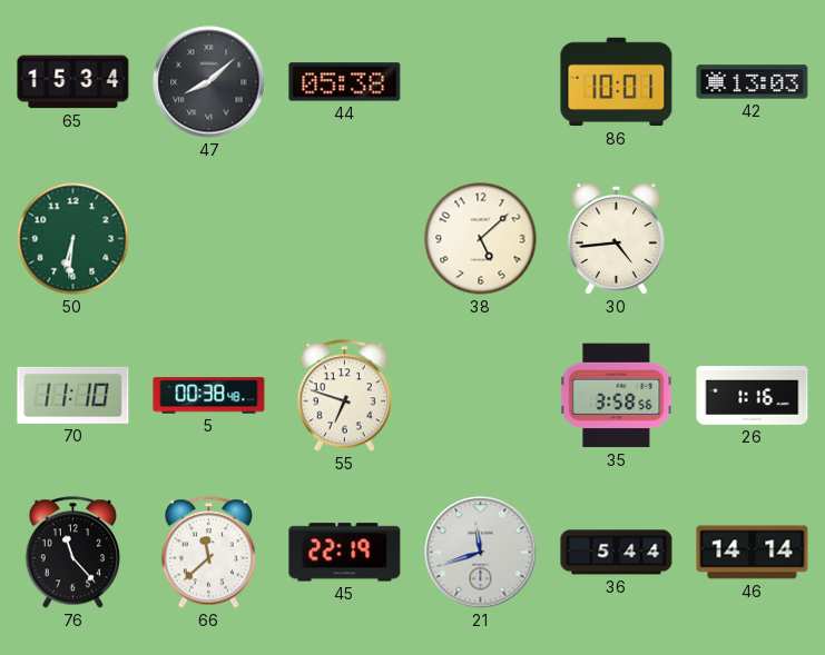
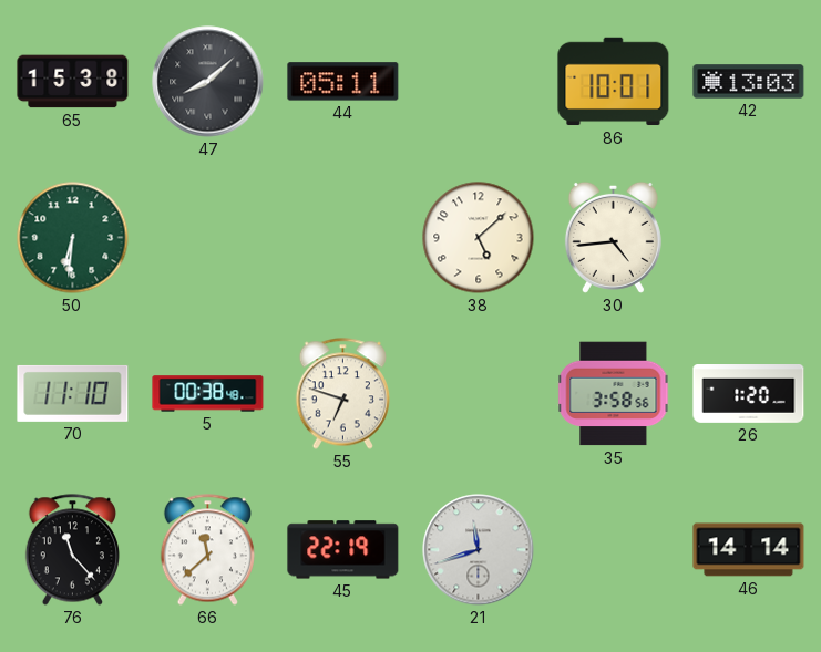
65: 15:34 -> 15:38
44: 05:38 -> 05:11
26: 1:16 -> 1:20
36: 5:44 -> none
